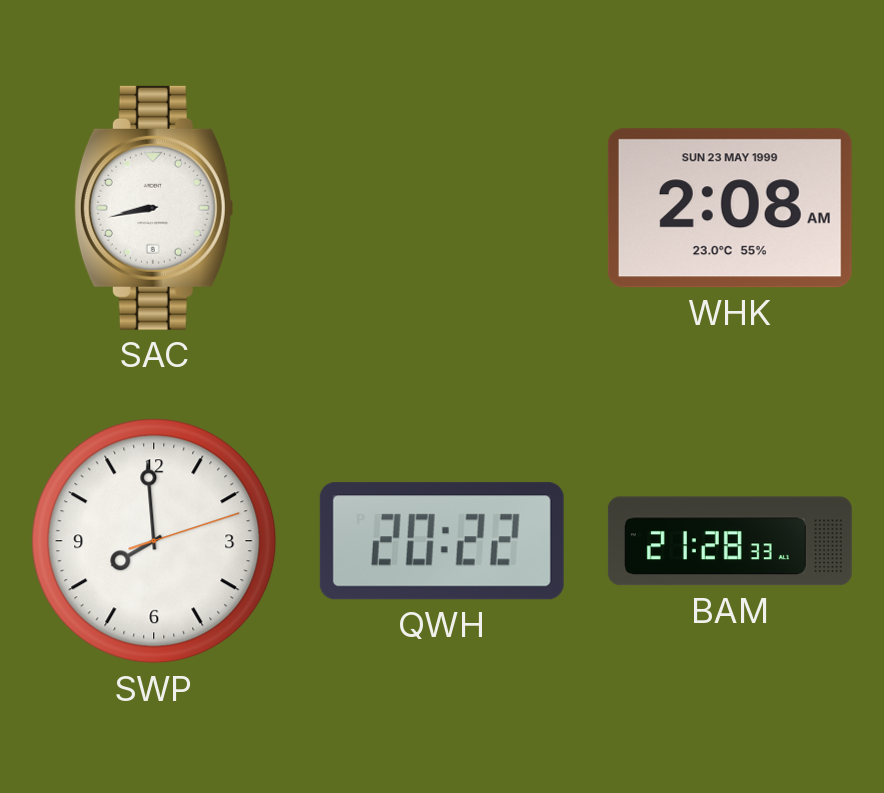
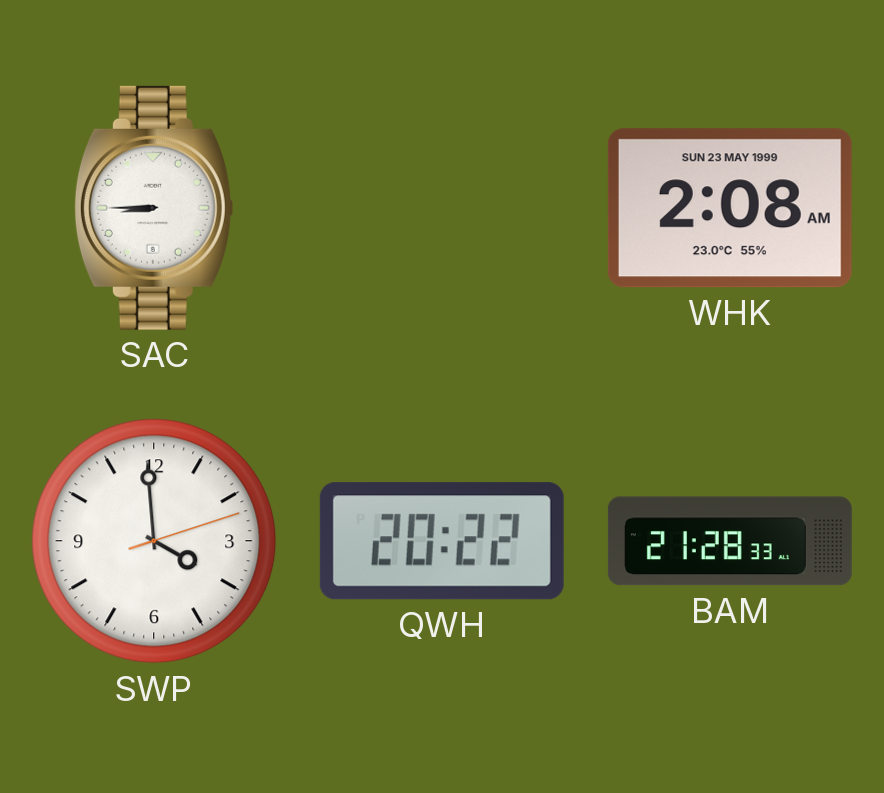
SAC: 8:43 -> 8:45
SWP: 7:59 -> 3:59
